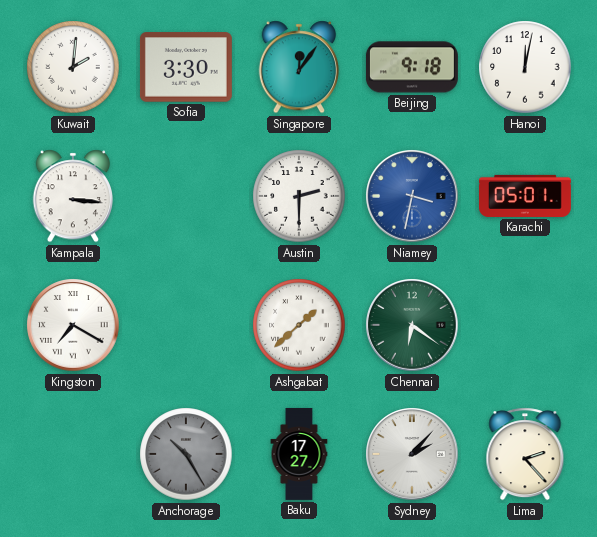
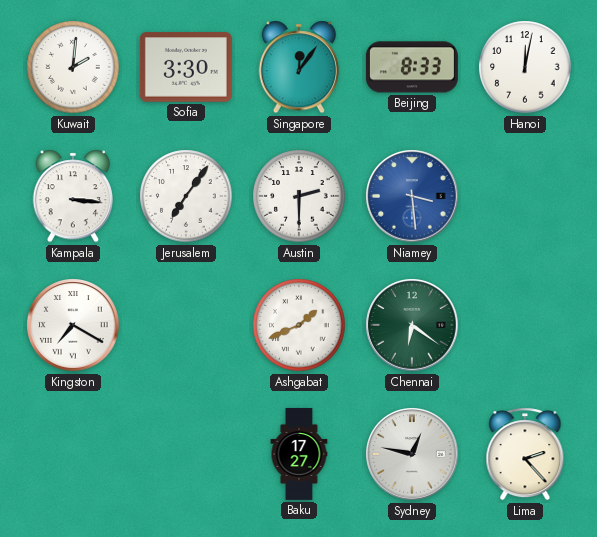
Beijing: 9:18 -> 8:33
Jerusalem: none -> 7:06
Niamey: 3:32 -> 3:29
Karachi: 05:01 -> none
Ashgabat: 1:38 -> 1:41
Anchorage: 10:25 -> none
Sydney: 2:07 -> 12:47
